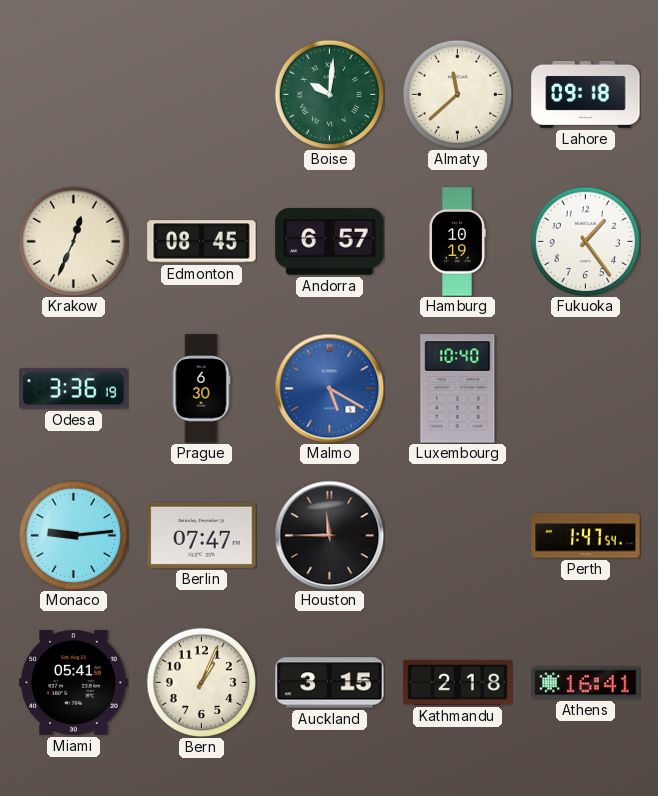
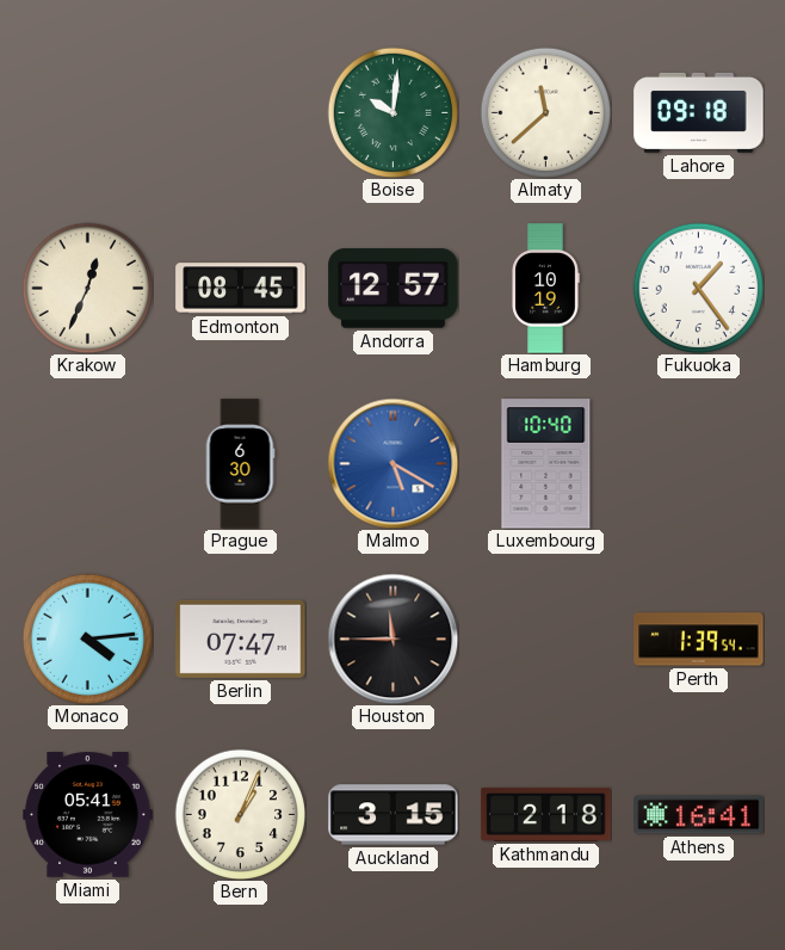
Andorra: 6:57 -> 12:57
Odesa: 3:36 -> none
Monaco: 9:14 -> 4:14
Perth: 1:47 -> 1:39
